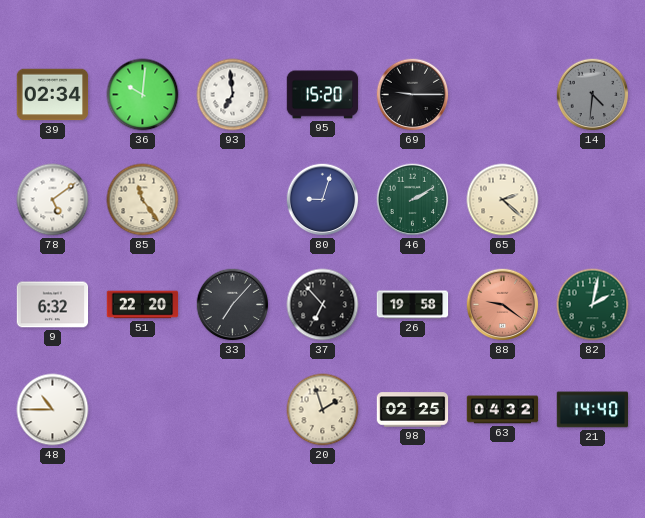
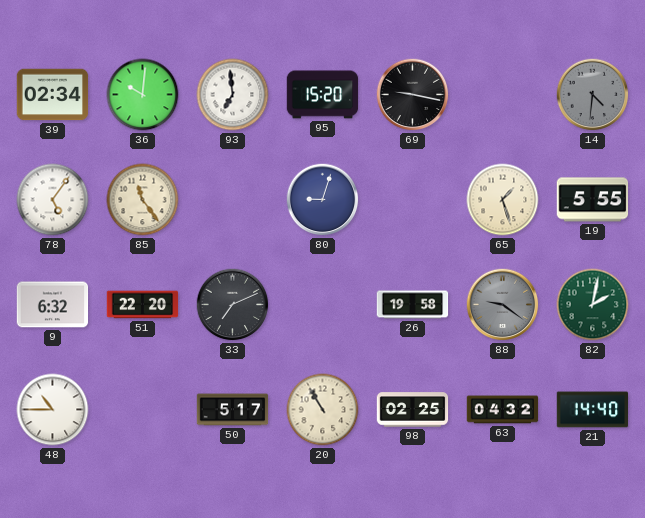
69: 9:15 -> 9:17
78: 5:09 -> 5:06
46: 2:10 -> none
65: 2:22 -> 1:27
19: none -> 5:55
33: 7:07 -> 7:11
37: 6:53 -> none
88 dial: salmon -> grey
50: none -> 5:17
20: 1:57 -> 10:55
